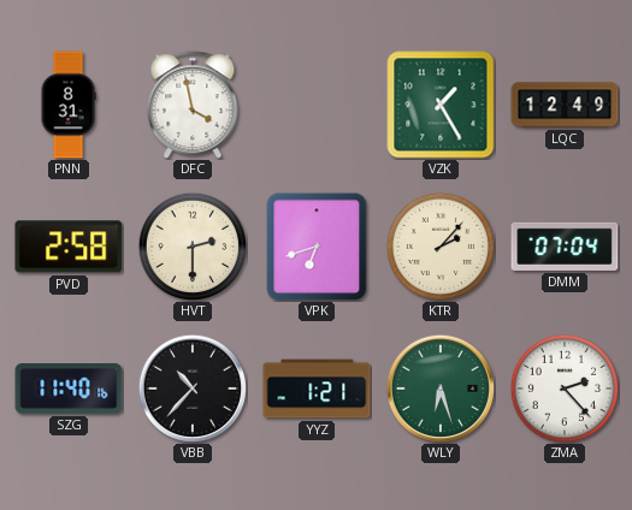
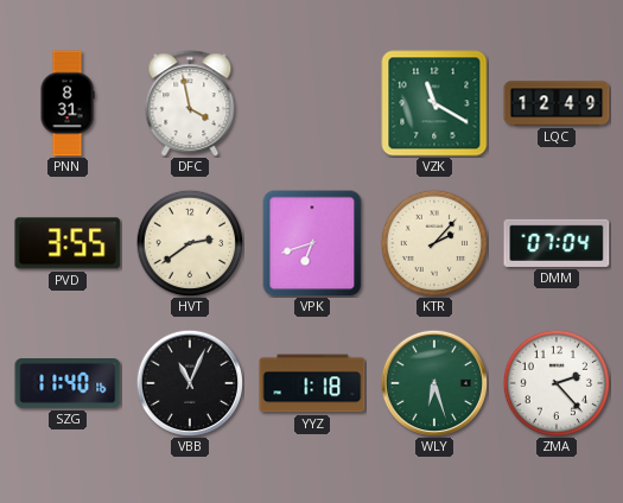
VZK: 1:25 -> 11:20
PVD: 2:58 -> 3:55
HVT: 2:30 -> 2:39
VBB: 10:37 -> 11:04
YYZ: 1:21 -> 1:18
